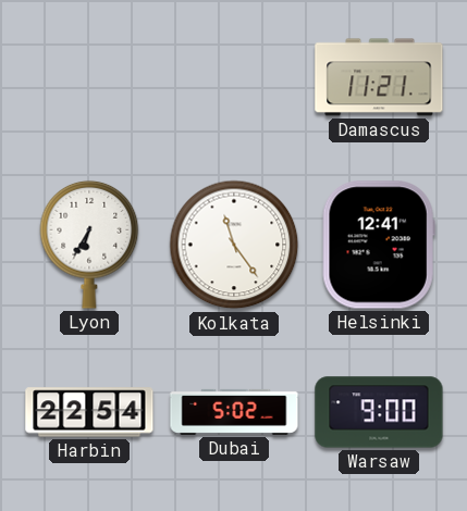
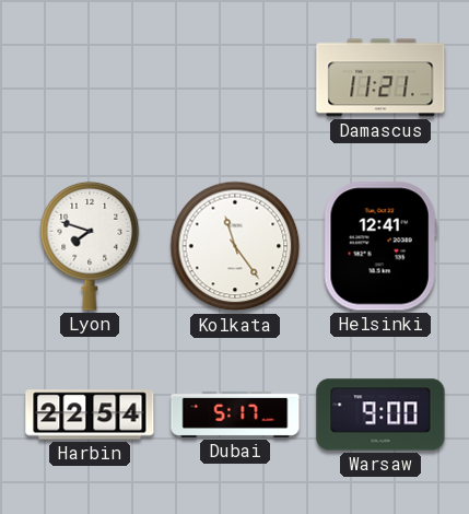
Lyon: 6:35 -> 7:48
Dubai: 5:02 -> 5:17
